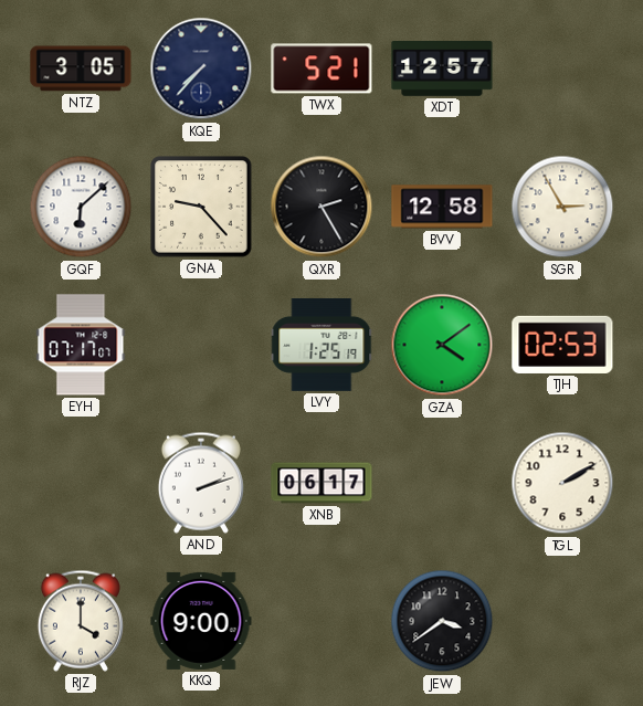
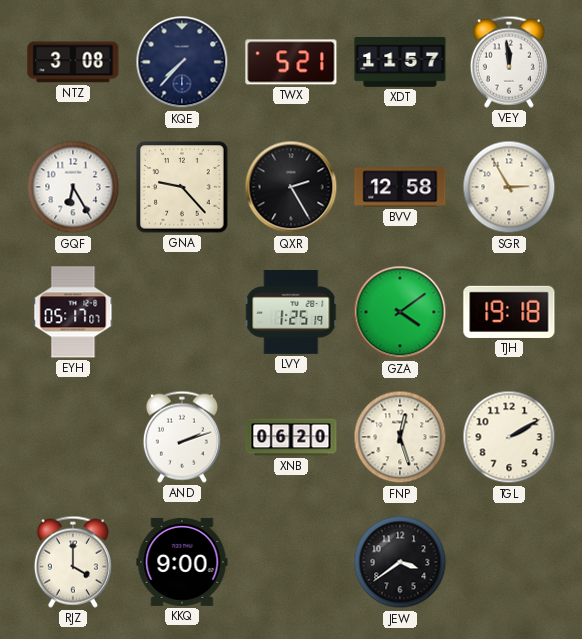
NTZ: 3:05 -> 3:08
XDT: 12:57 -> 11:57
VEY: none -> 11:59
GQF: 6:08 -> 6:25
EYH: 07:17 -> 05:17
TJH: 02:53 -> 19:18
XNB: 06:17 -> 06:20
FNP: none -> 12:27
